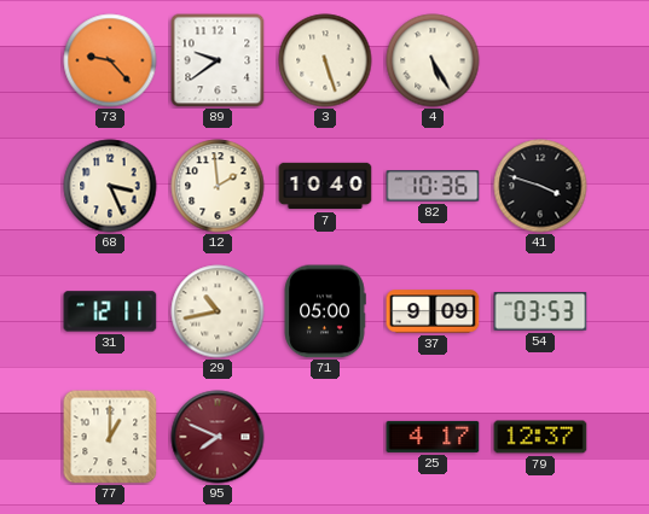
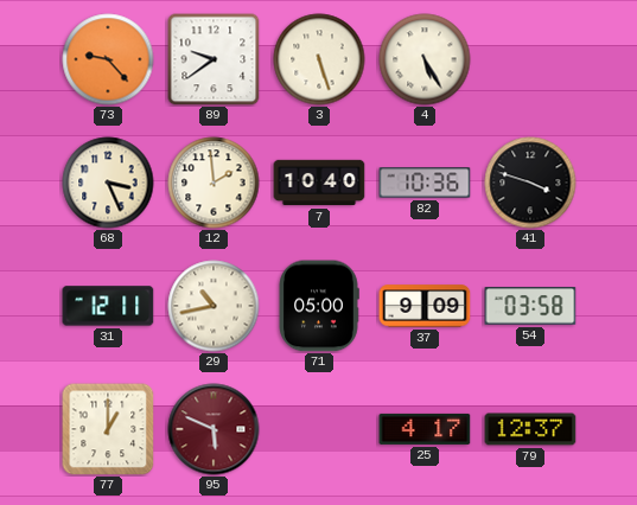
54: 03:53 -> 03:58
95: 7:49 -> 5:49
